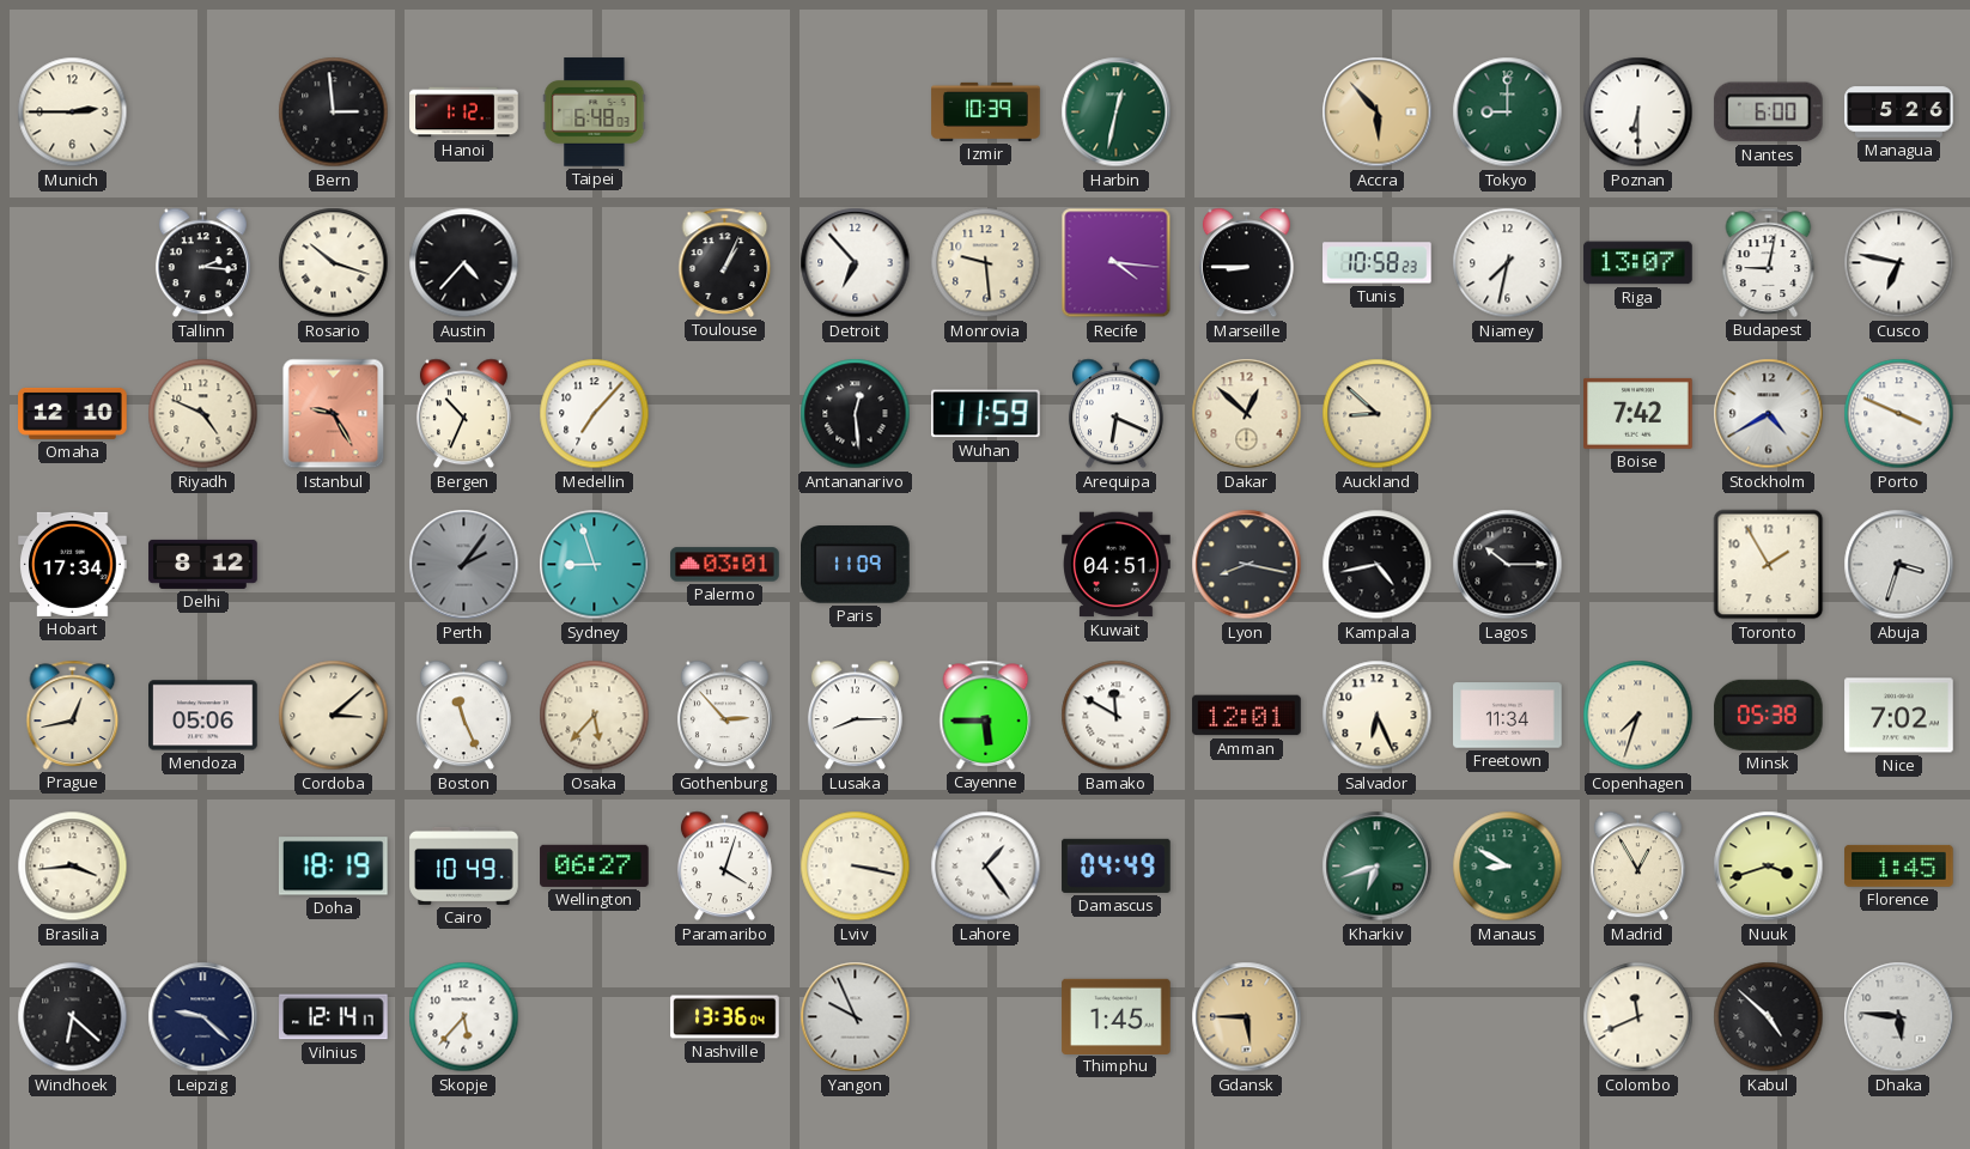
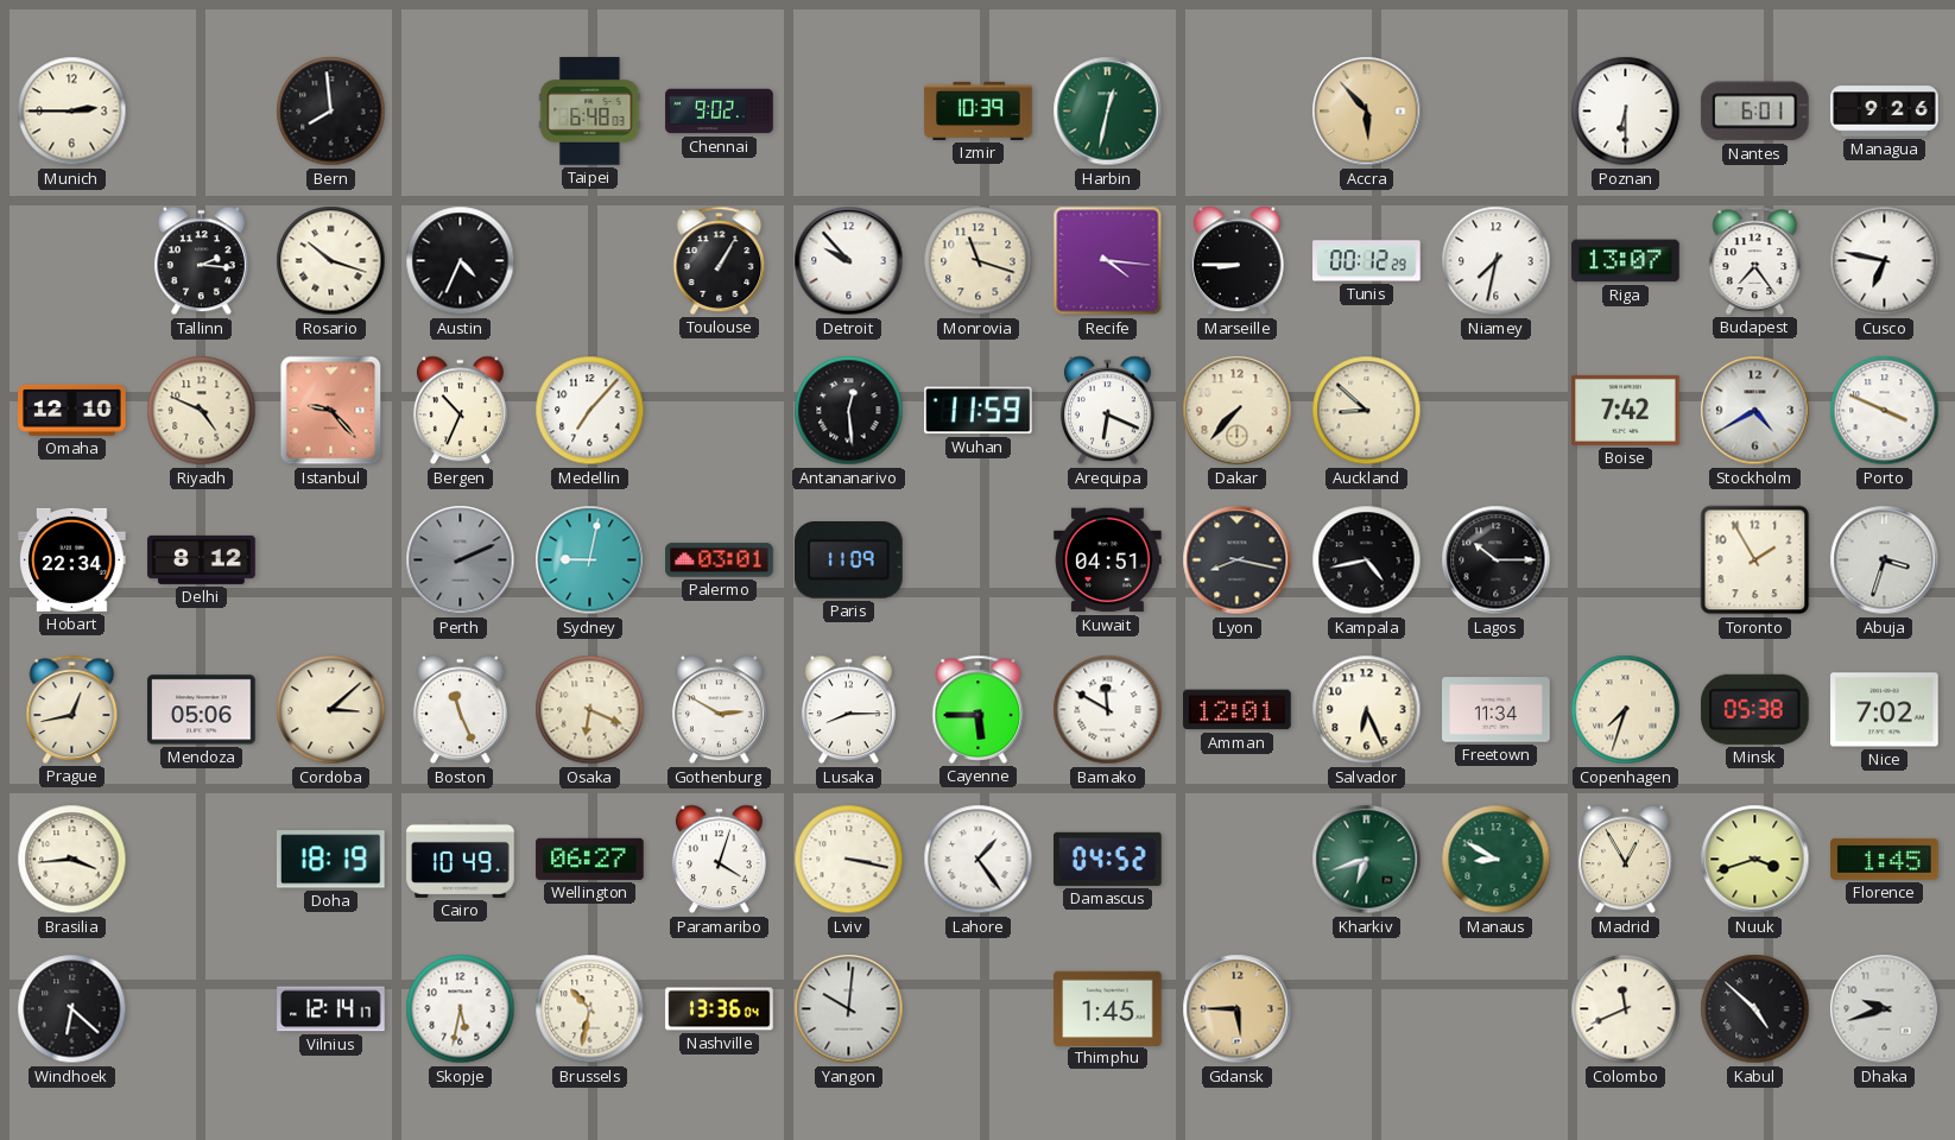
Bern: 2:59 -> 7:59
Hanoi: 1:12 -> none
Chennai: none -> 9:02
Tokyo: 9:00 -> none
Nantes: 6:00 -> 6:01
Managua: 5:26 -> 9:26
Austin: 4:37 -> 4:34
Toulouse: 1:04 -> 1:05
Detroit: 6:53 -> 9:53
Monrovia: 9:29 -> 11:18
Tunis: 10:58 -> 00:12
Budapest: 9:02 -> 7:24
Istanbul: 9:25 -> 9:23
Dakar: 12:52 -> 7:37
Hobart: 17:34 -> 22:34
Perth: 2:06 -> 2:11
Sydney: 8:57 -> 9:02
Osaka: 5:37 -> 6:19
Gothenburg: 2:53 -> 2:50
Damascus: 04:49 -> 04:52
Leipzig: 9:22 -> none
Skopje: 5:37 -> 5:32
Brussels: none -> 10:32
Yangon: 9:56 -> 10:01
Dhaka: 5:46 -> 9:42
